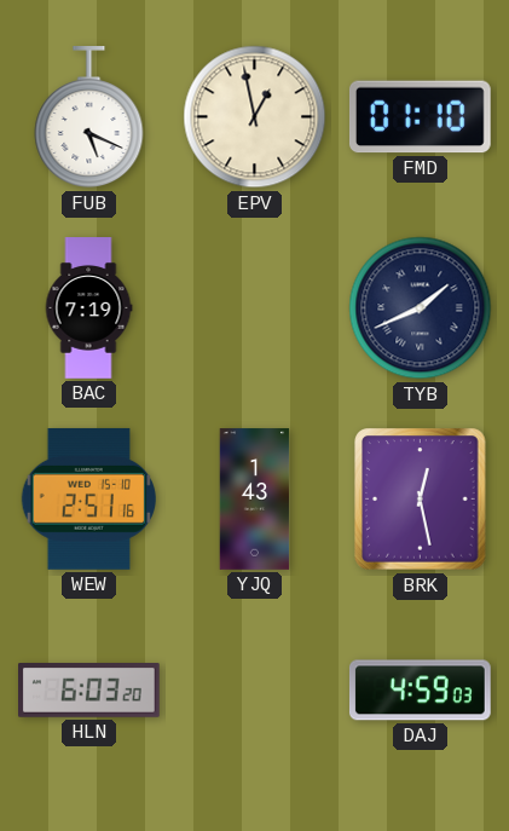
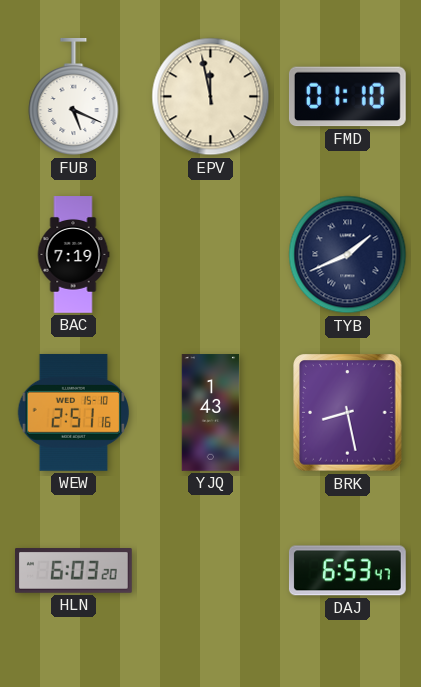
EPV: 12:58 -> 11:58
BRK: 12:28 -> 8:28
DAJ: 4:59 -> 6:53
